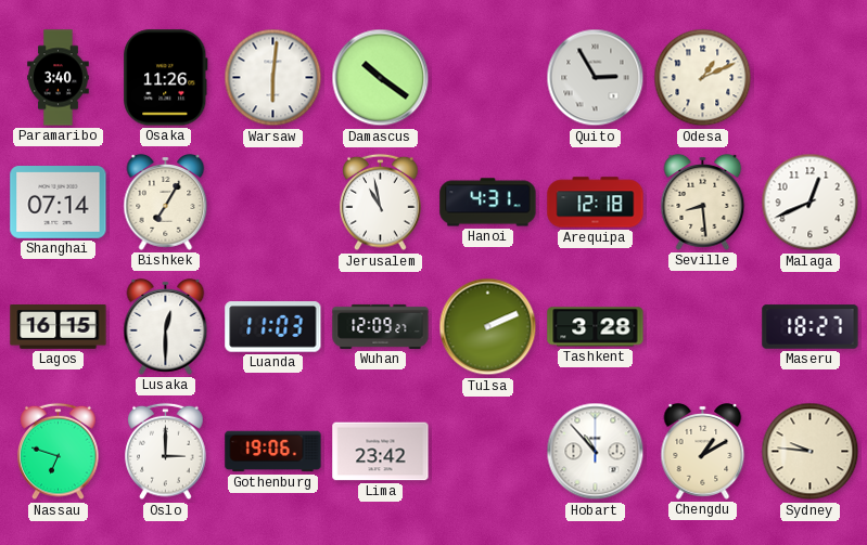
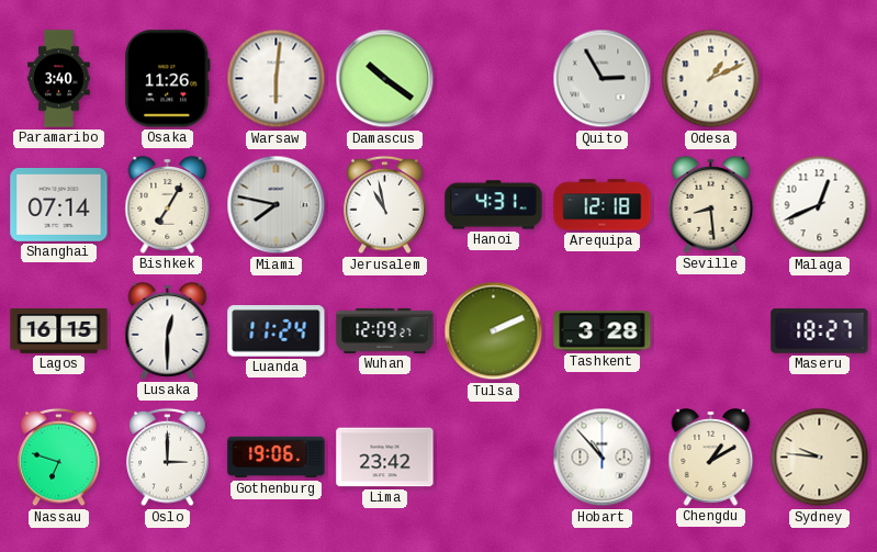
Miami: none -> 7:47
Luanda: 11:03 -> 11:24
